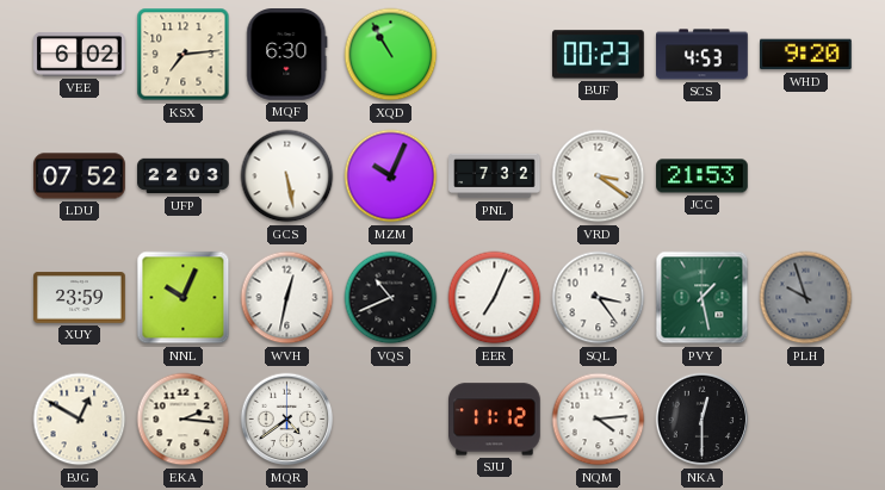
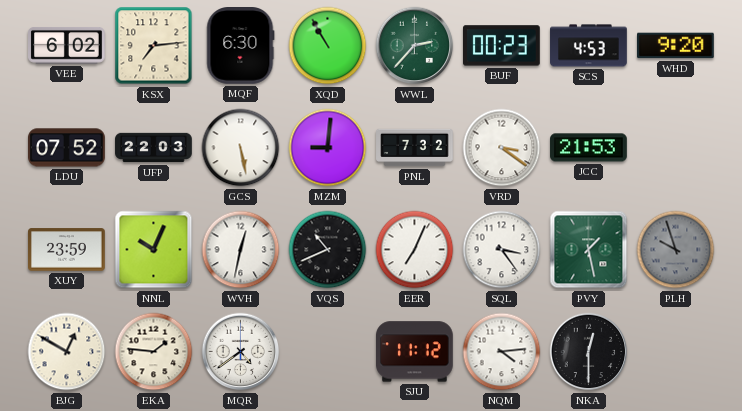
WWL: none -> 2:37
MZM: 10:04 -> 9:01
EKA: 2:16 -> 1:46
